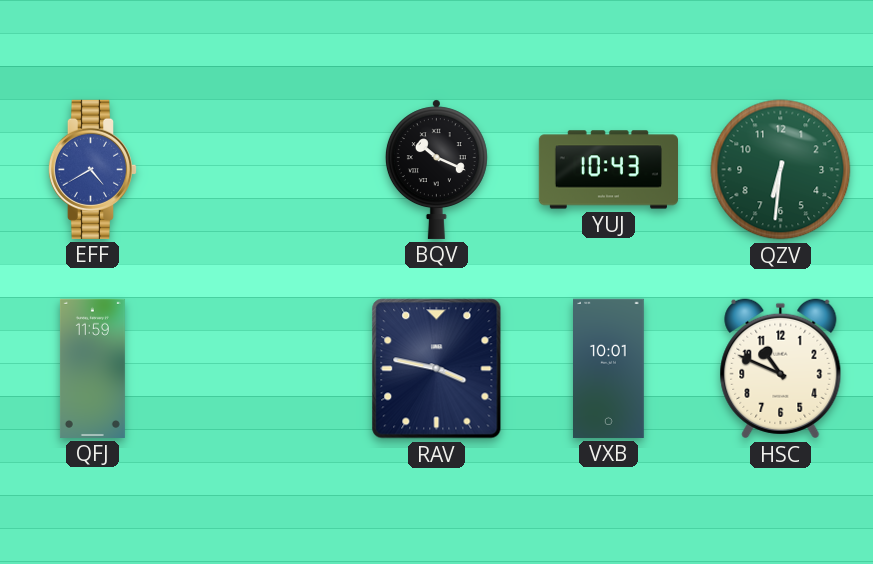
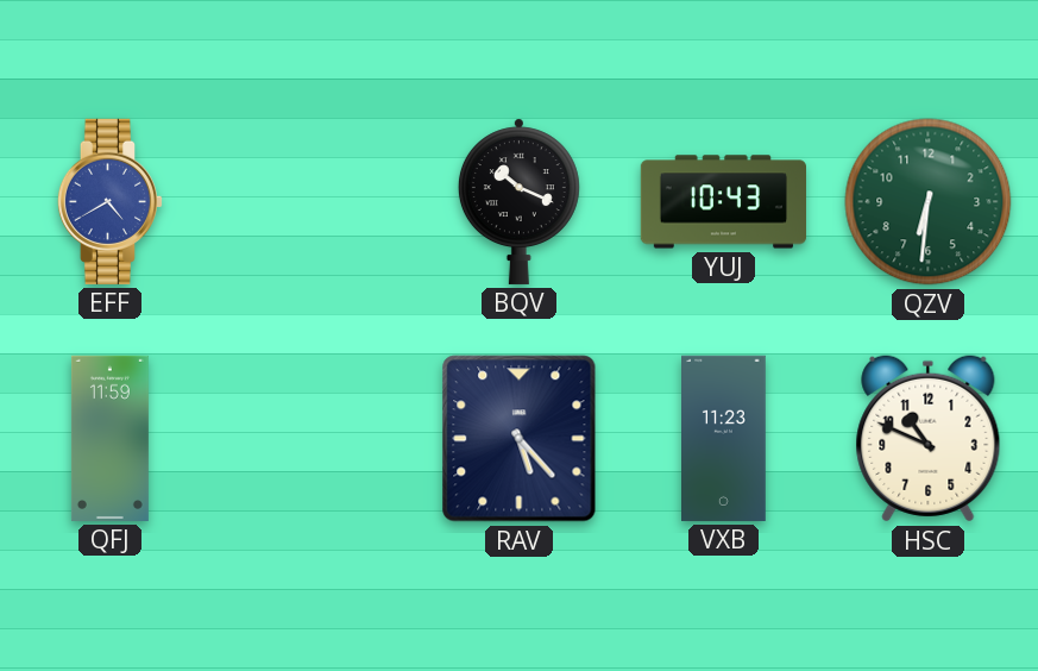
RAV: 3:47 -> 5:23
VXB: 10:01 -> 11:23
